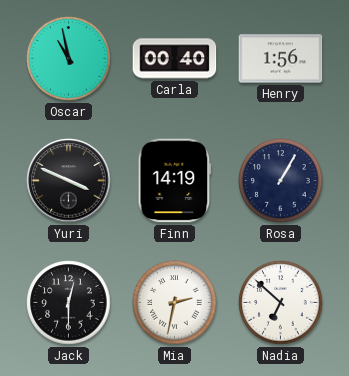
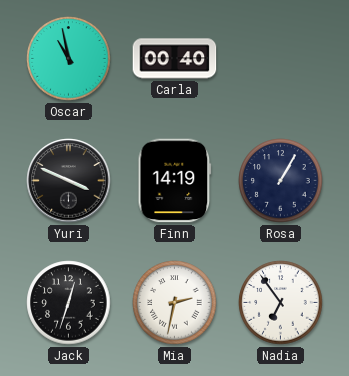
Henry: 1:56 -> none
Jack: 12:30 -> 12:33
Nadia: 6:52 -> 6:54
